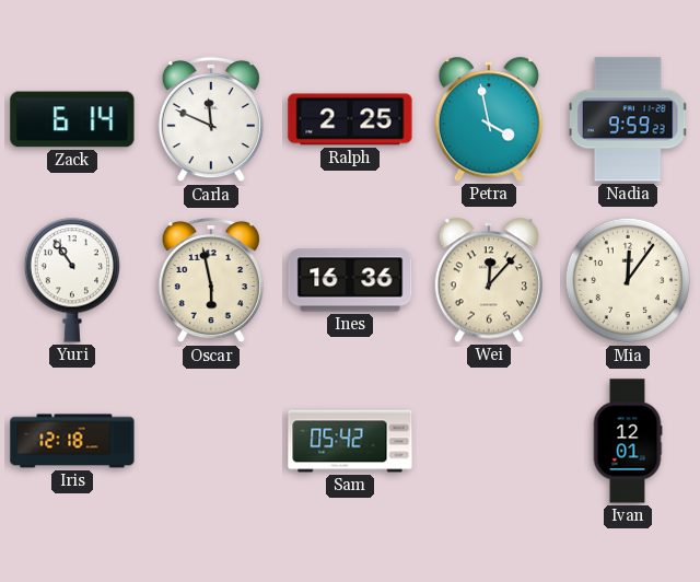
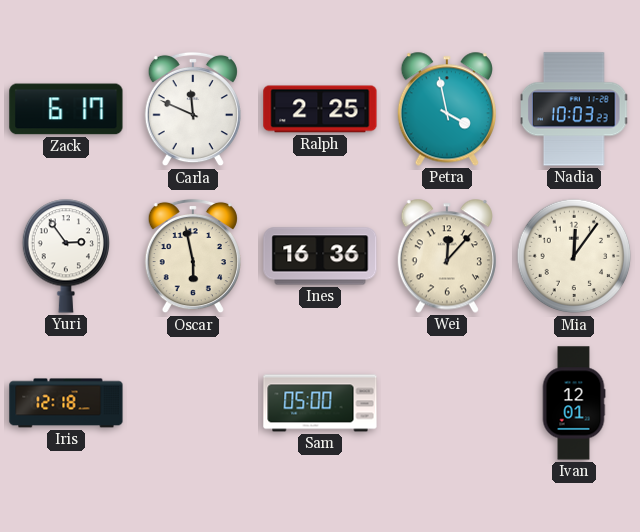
Zack: 6:14 -> 6:17
Nadia: 9:59 -> 10:03
Yuri: 10:54 -> 2:54
Sam: 05:42 -> 05:00
